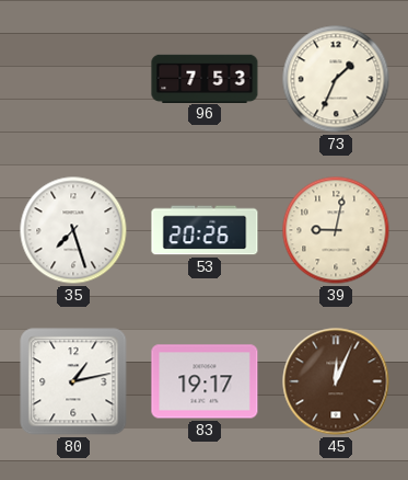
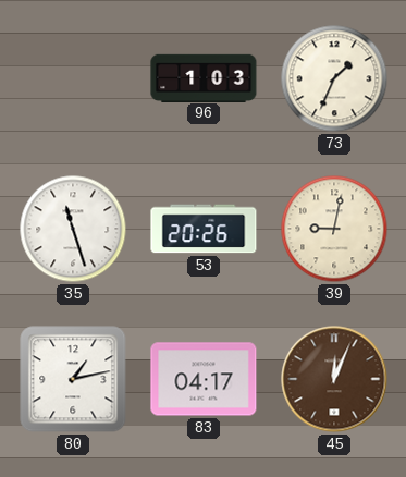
96: 7:53 -> 1:03
35: 7:27 -> 11:27
83: 19:17 -> 04:17
